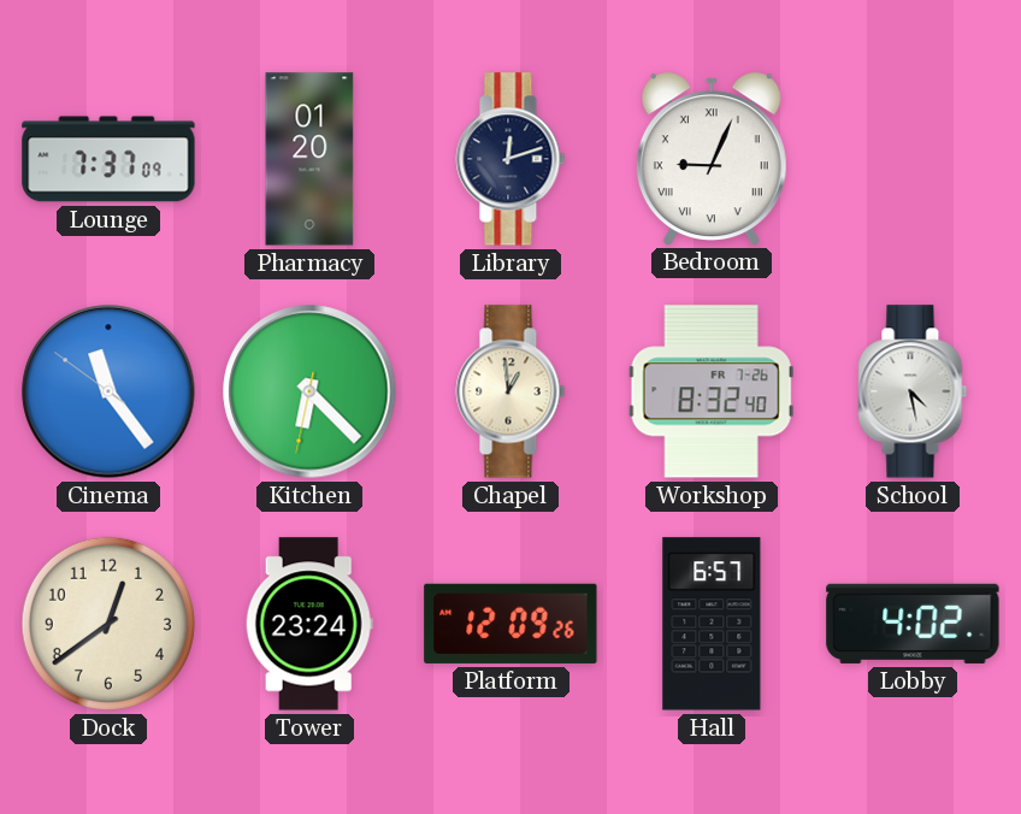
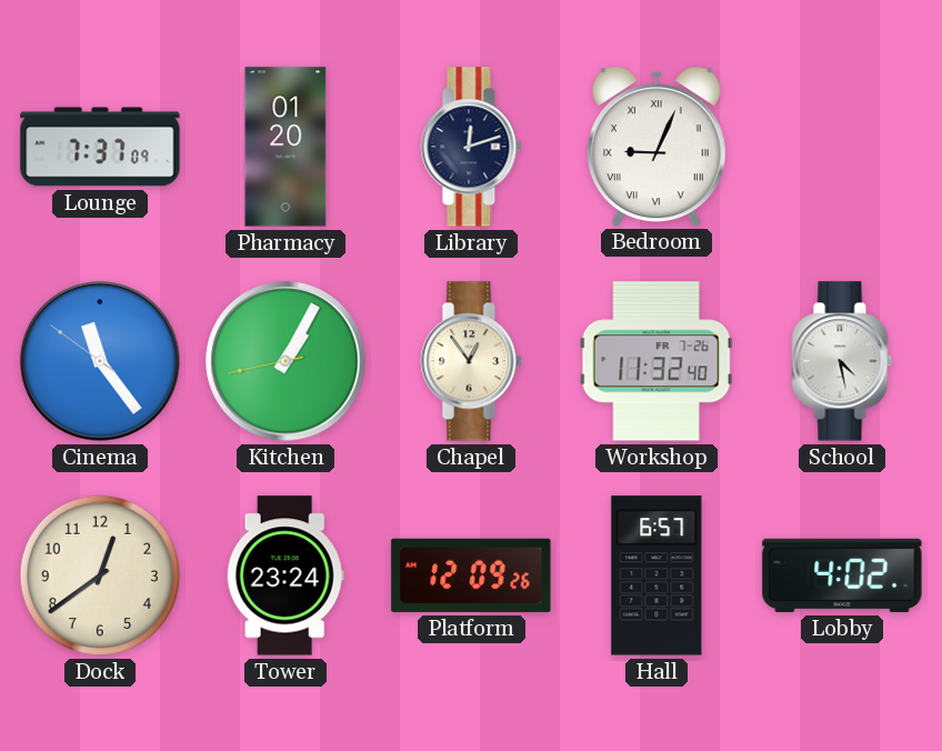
Kitchen: 6:22 -> 1:04
Chapel: 12:59 -> 12:54
Workshop: 8:32 -> 11:32
